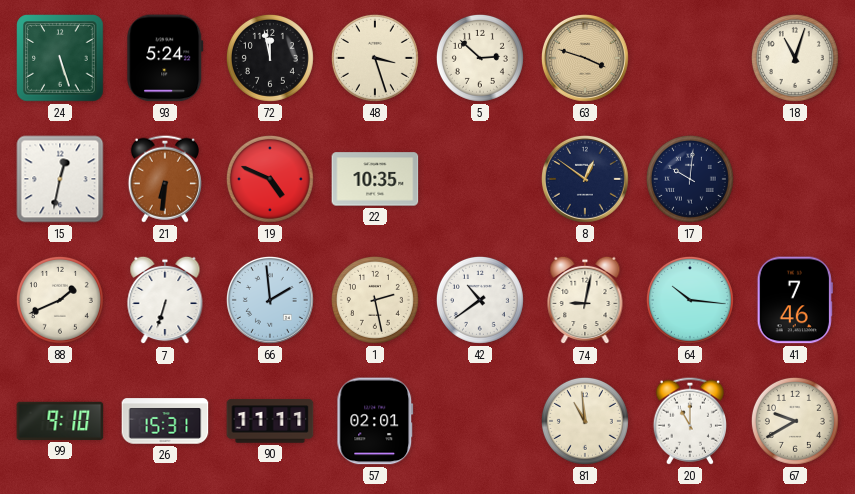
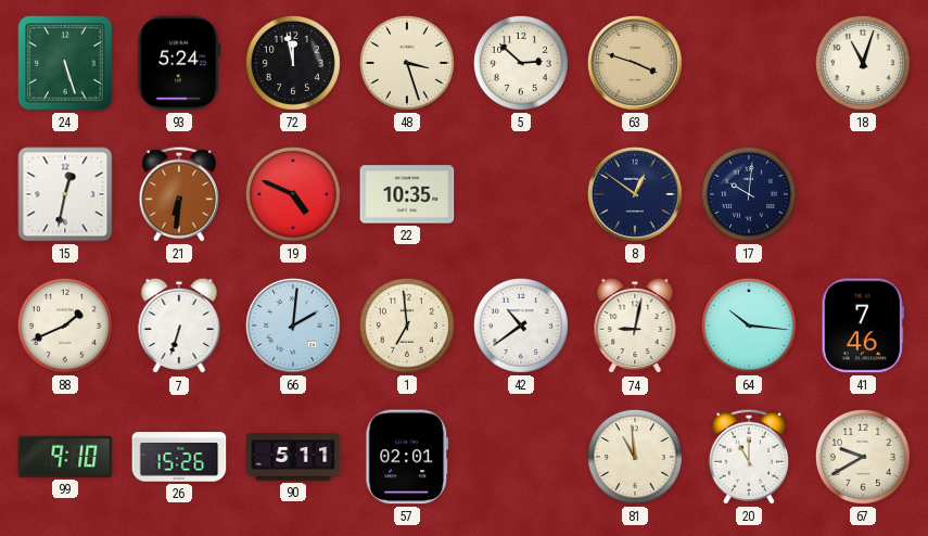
66: 1:59 -> 2:01
1: 2:28 -> 6:59
26: 15:31 -> 15:26
90: 11:11 -> 5:11
